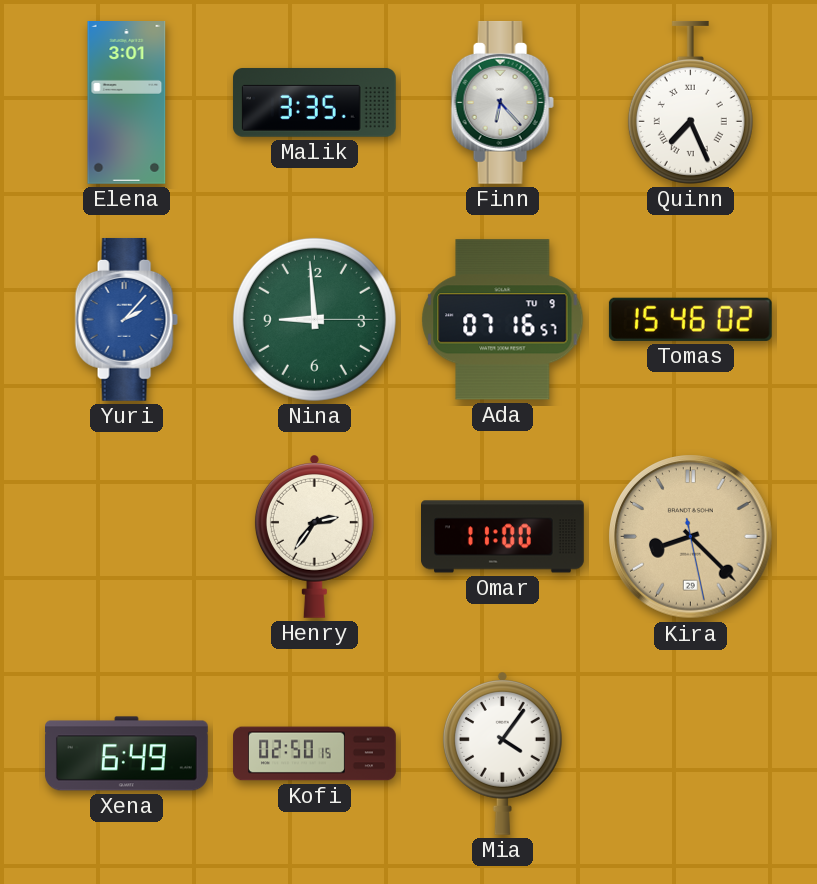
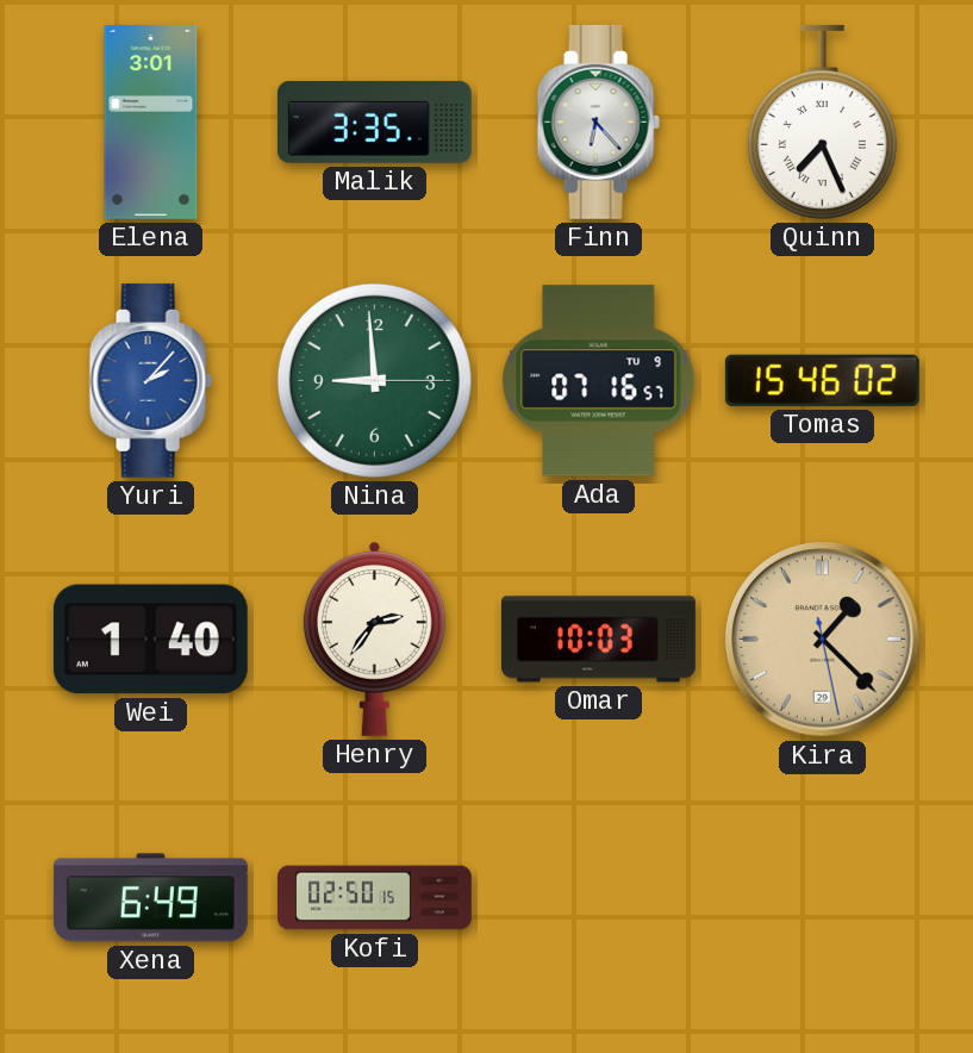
Wei: none -> 1:40
Omar: 11:00 -> 10:03
Kira: 8:22 -> 1:22
Mia: 4:06 -> none
